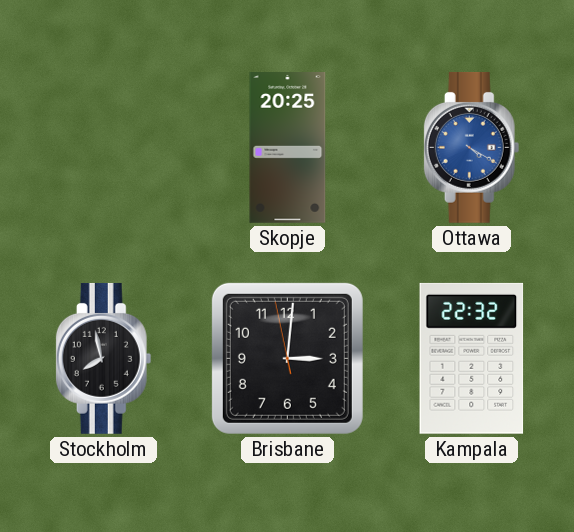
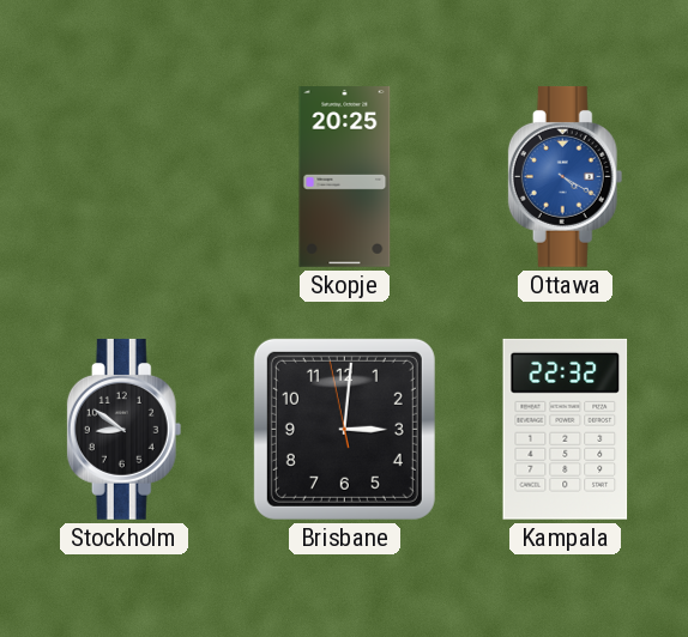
Stockholm: 7:58 -> 8:51
